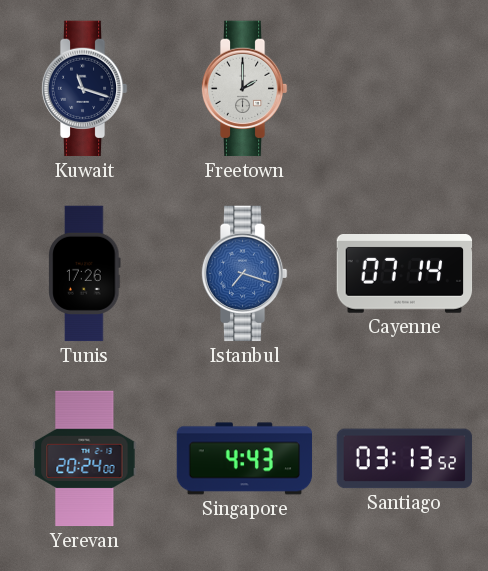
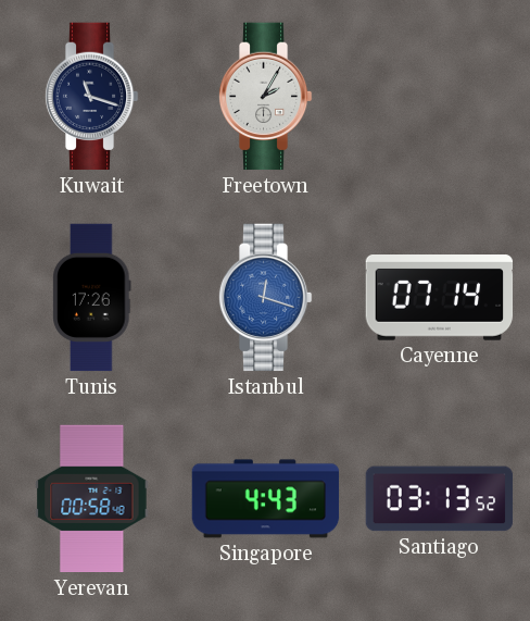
Freetown: 2:00 -> 2:05
Istanbul: 7:18 -> 12:18
Yerevan: 20:24 -> 00:58
